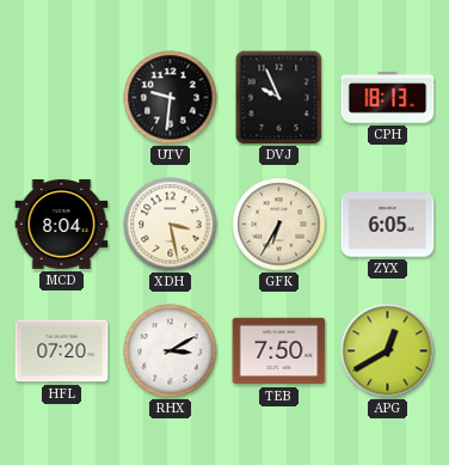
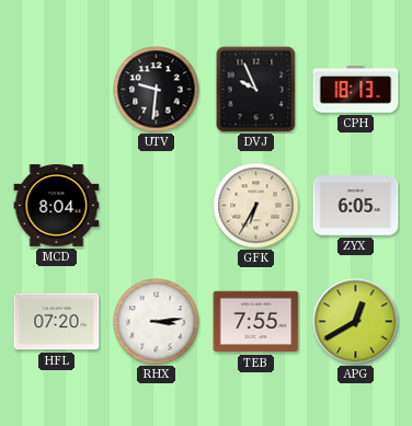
XDH: 3:28 -> none
RHX: 3:10 -> 3:14
TEB: 7:50 -> 7:55
